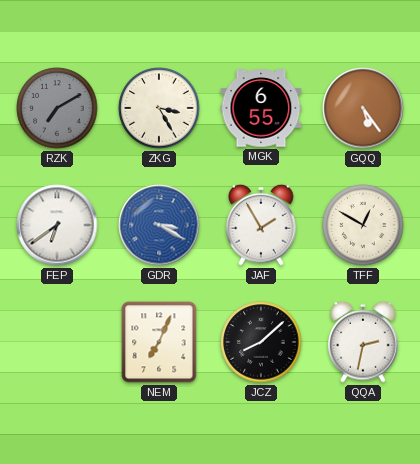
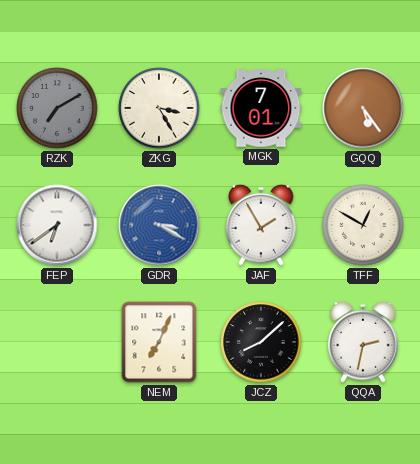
MGK: 6:55 -> 7:01
